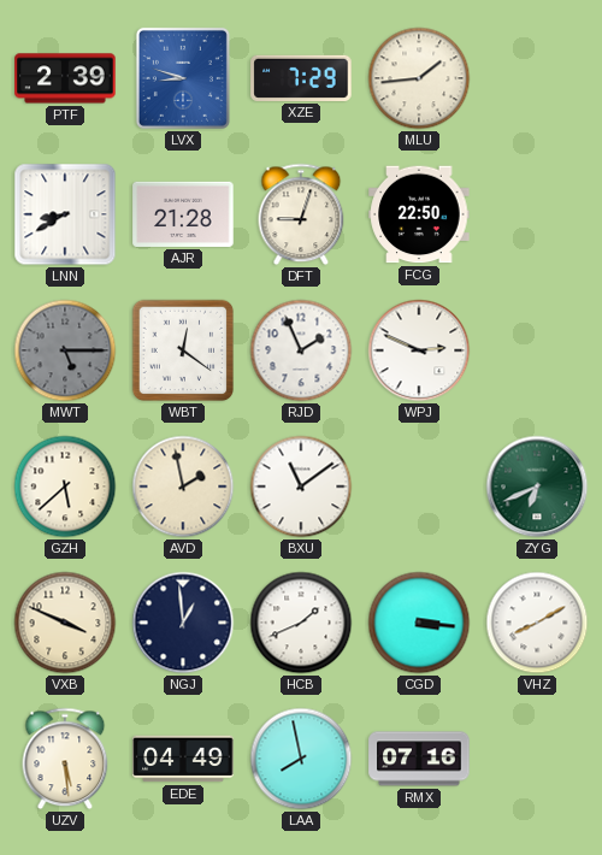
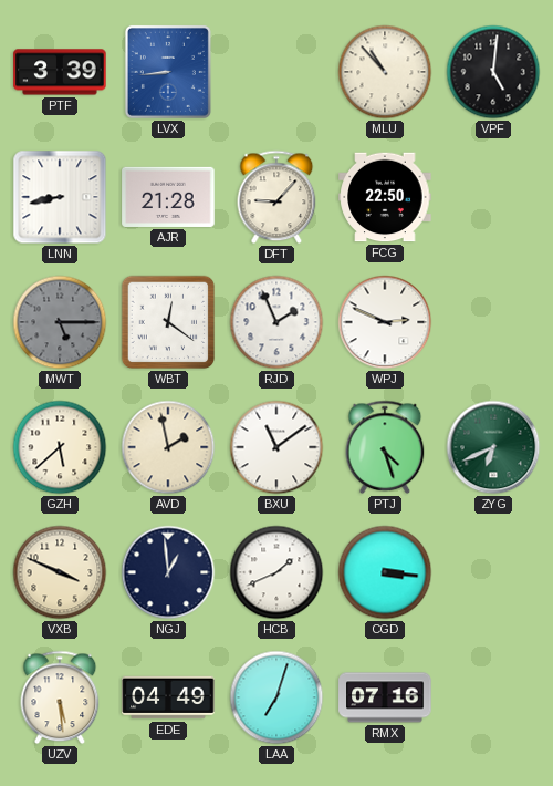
PTF: 2:39 -> 3:39
LVX: 8:48 -> 8:44
XZE: 7:29 -> none
MLU: 1:44 -> 10:53
VPF: none -> 5:01
LNN: 8:40 -> 8:43
DFT: 9:03 -> 9:07
PTJ: none -> 4:27
VHZ: 8:10 -> none
LAA: 7:58 -> 7:03
